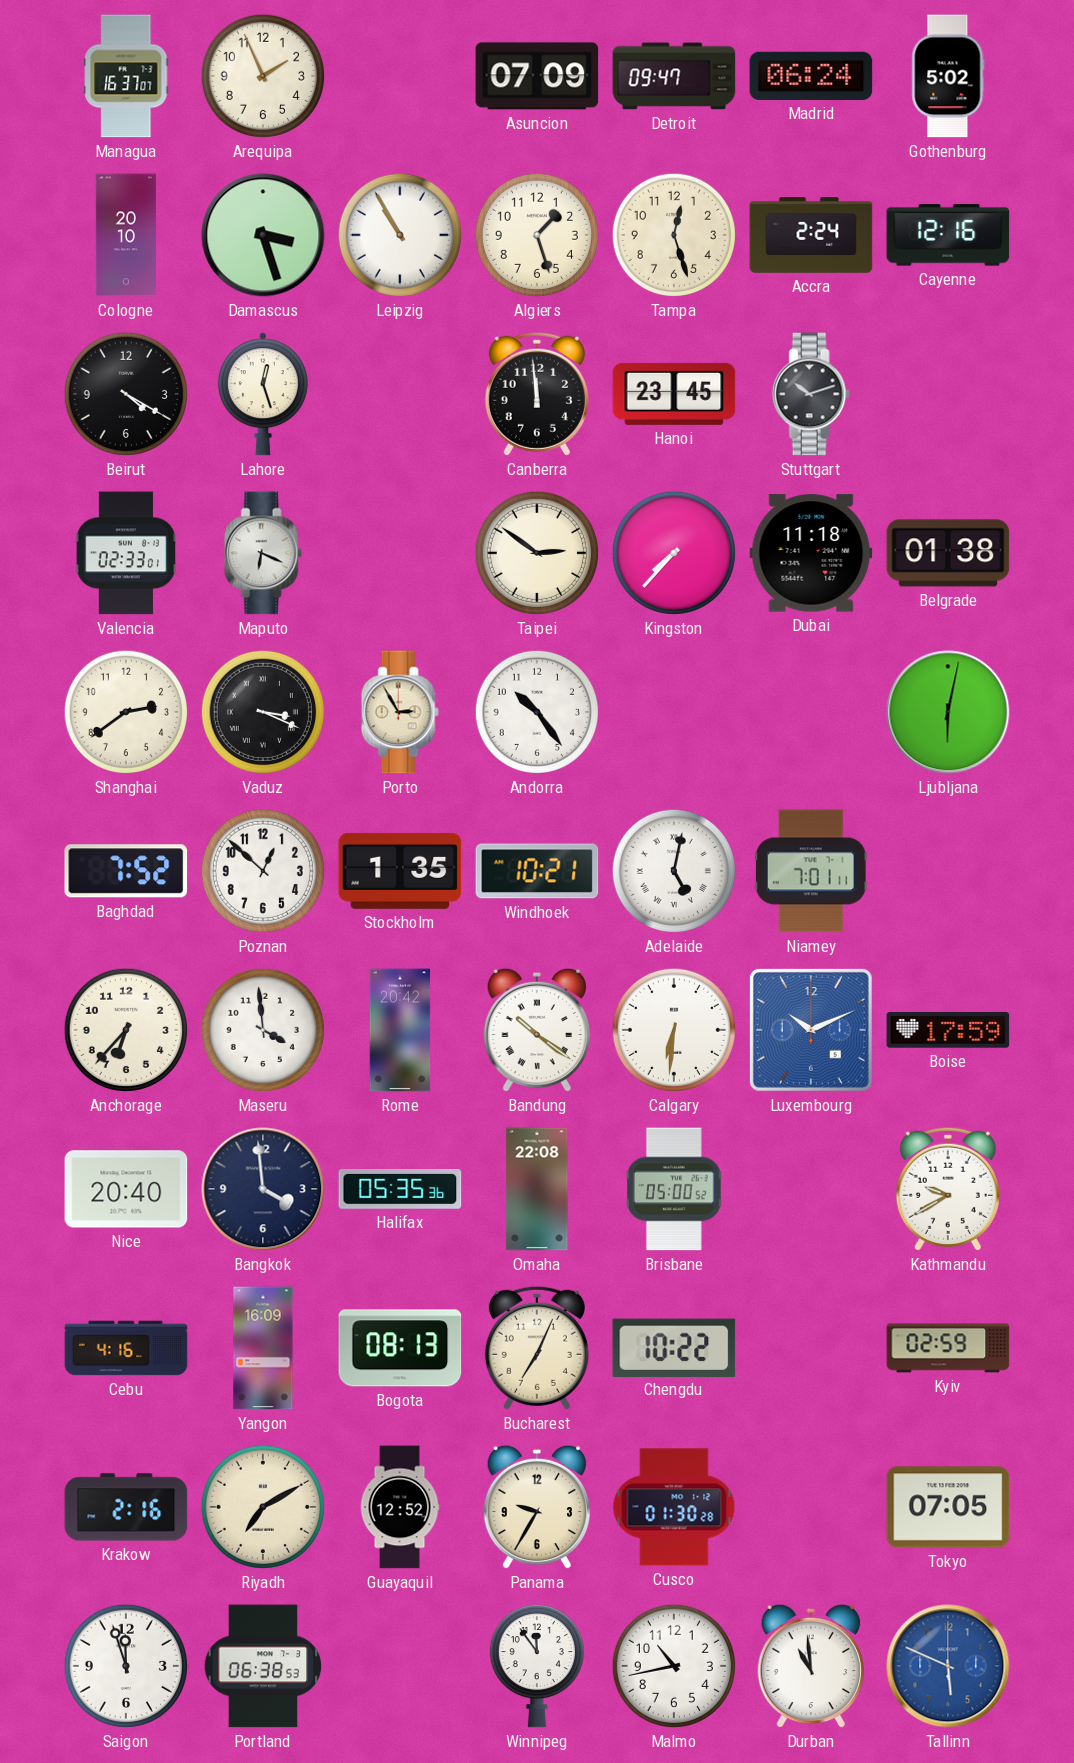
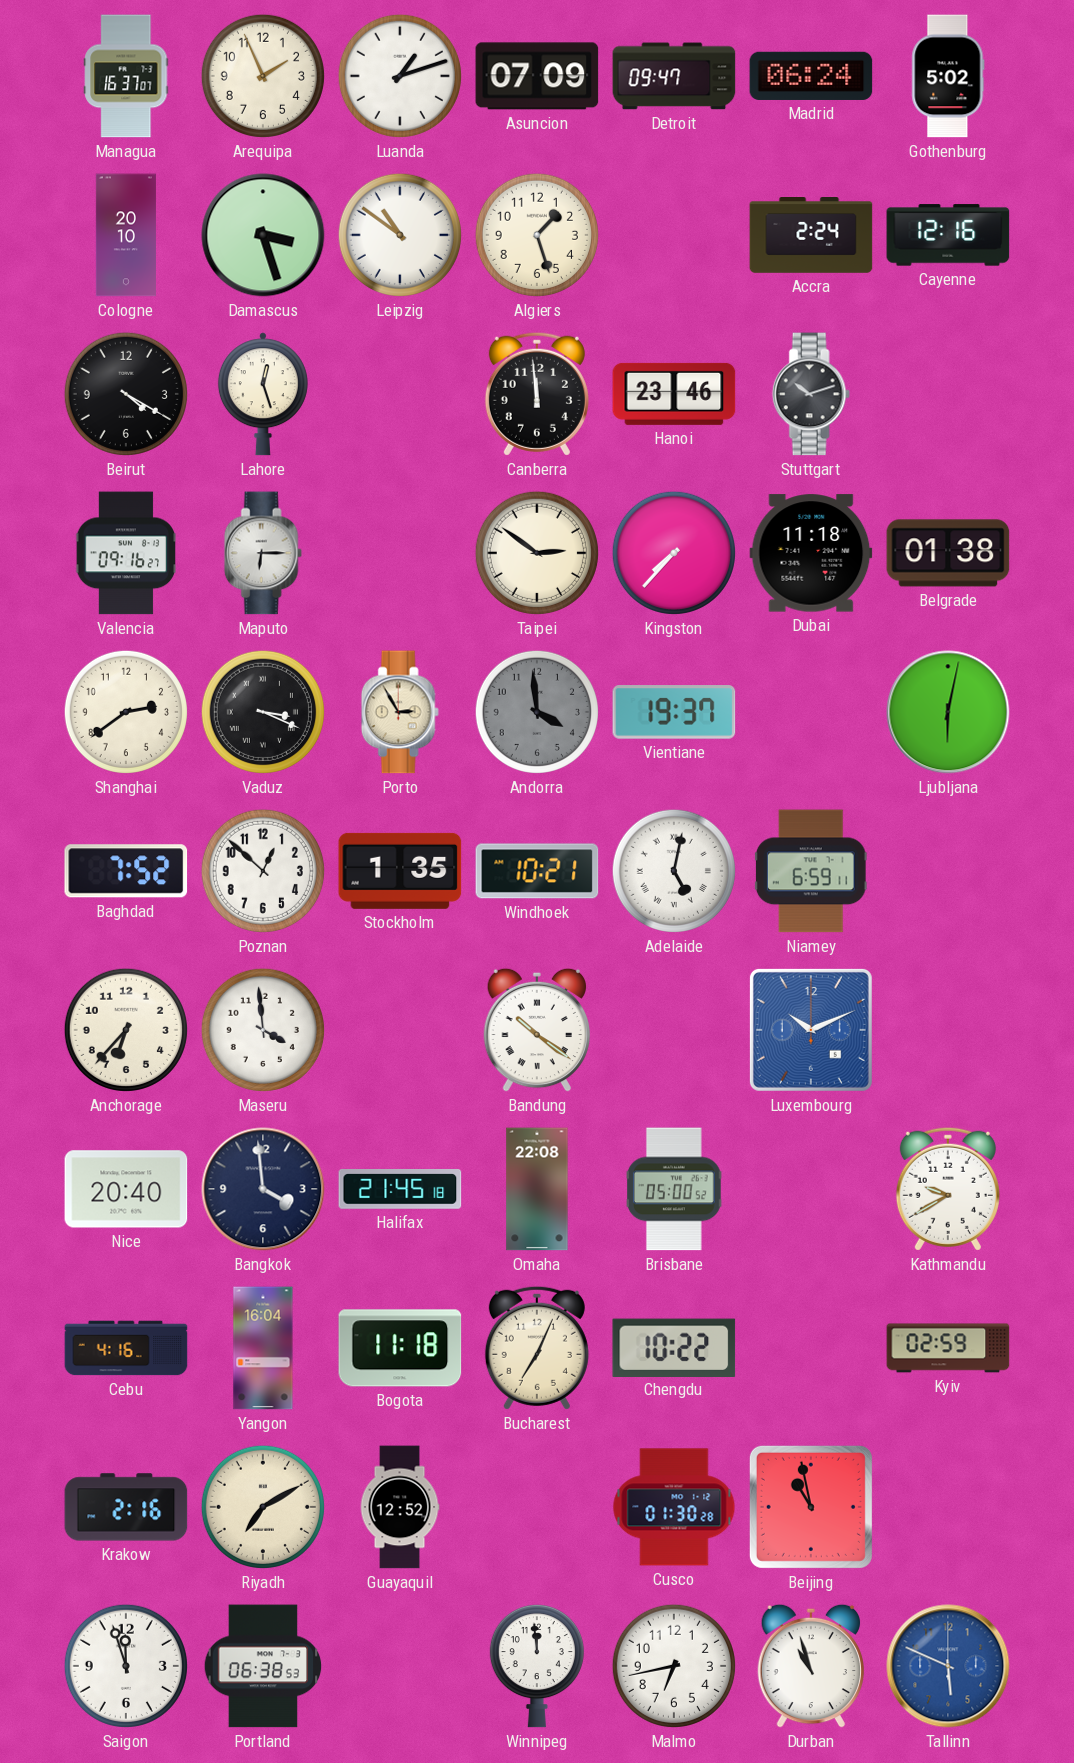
Luanda: none -> 1:12
Leipzig: 10:55 -> 10:51
Tampa: 12:27 -> none
Hanoi: 23:45 -> 23:46
Valencia: 02:33 -> 09:16
Maputo: 6:19 -> 6:15
Andorra: 10:24 -> 3:59
Andorra dial: white -> grey
Vientiane: none -> 19:37
Niamey: 7:01 -> 6:59
Rome: 20:42 -> none
Calgary: 6:31 -> none
Boise: 17:59 -> none
Halifax: 05:35 -> 21:45
Yangon: 16:09 -> 16:04
Bogota: 08:13 -> 11:18
Panama: 9:35 -> none
Beijing: none -> 10:58
Tokyo: 07:05 -> none
Winnipeg: 11:54 -> 11:59
Malmo: 10:43 -> 6:43
Durban: 10:59 -> 10:57
